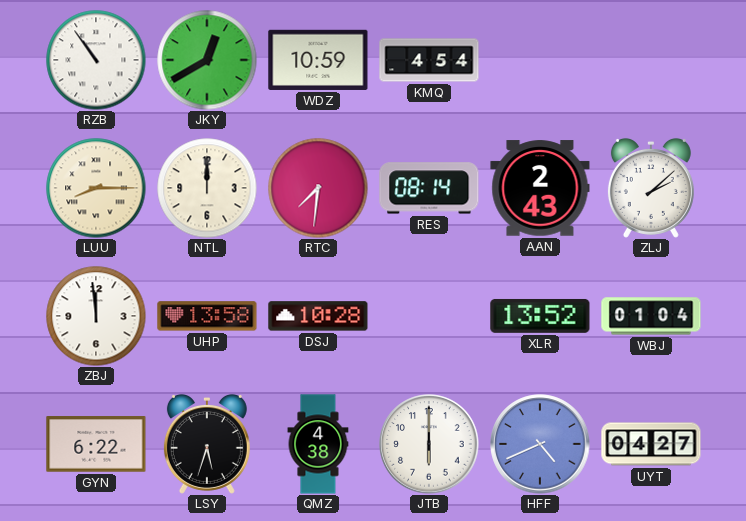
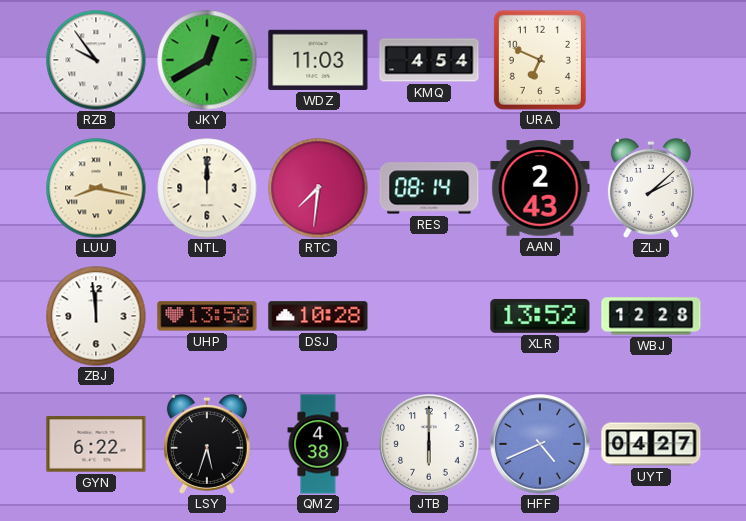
RZB: 10:54 -> 9:54
WDZ: 10:59 -> 11:03
URA: none -> 6:49
LUU: 8:15 -> 8:17
WBJ: 01:04 -> 12:28
